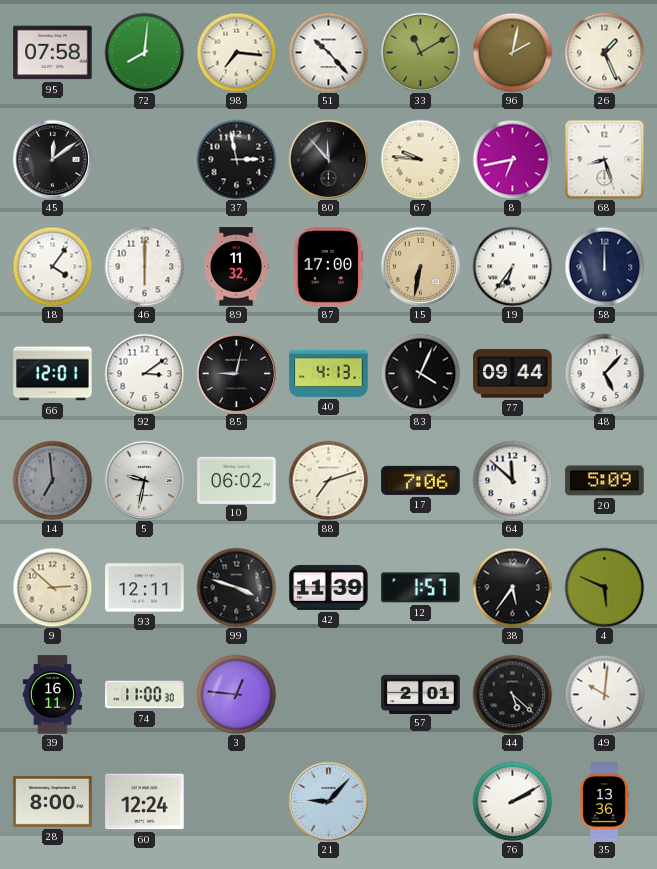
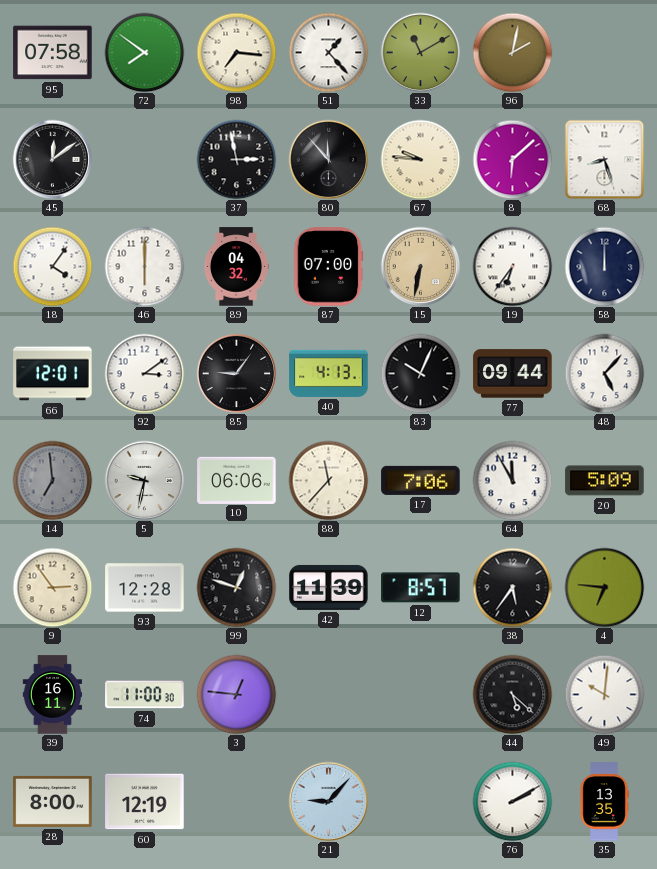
72: 8:01 -> 7:51
51: 10:23 -> 1:23
26: 1:26 -> none
8: 6:43 -> 6:08
89: 11:32 -> 04:32
87: 17:00 -> 07:00
85: 9:02 -> 9:06
83: 4:04 -> 10:04
10: 06:02 -> 06:06
88: 7:12 -> 11:37
64: 11:52 -> 11:55
9: 2:52 -> 2:54
93: 12:11 -> 12:28
99: 3:48 -> 12:48
12: 1:57 -> 8:57
4: 5:49 -> 6:46
57: 2:01 -> none
60: 12:24 -> 12:19
35: 13:36 -> 13:35
